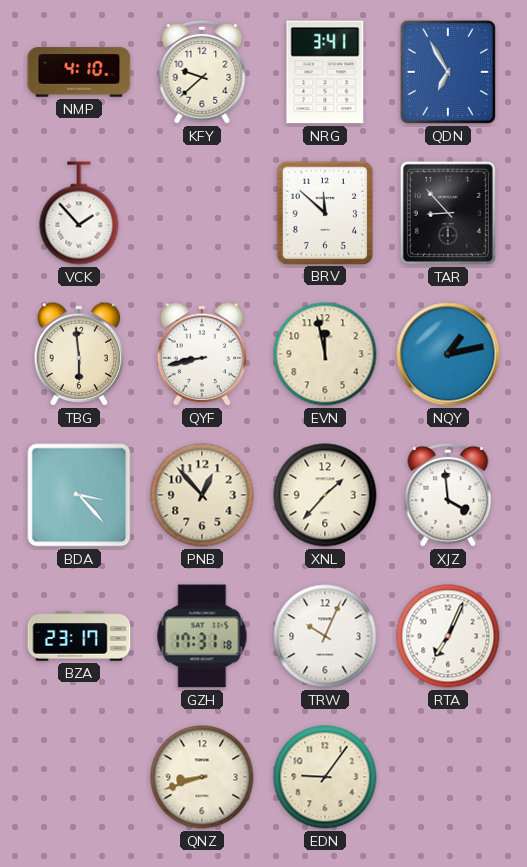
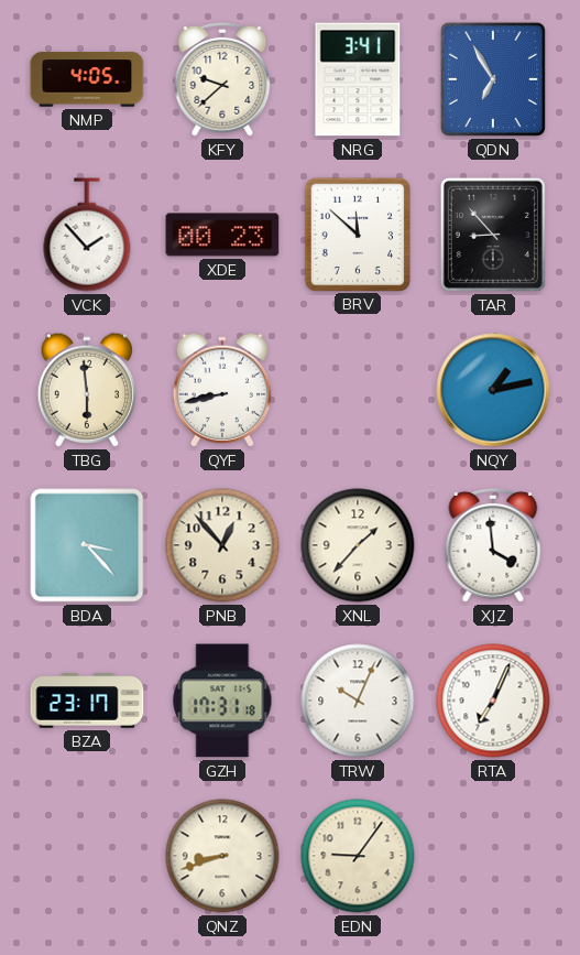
NMP: 4:10 -> 4:05
XDE: none -> 00:23
EVN: 11:58 -> none
